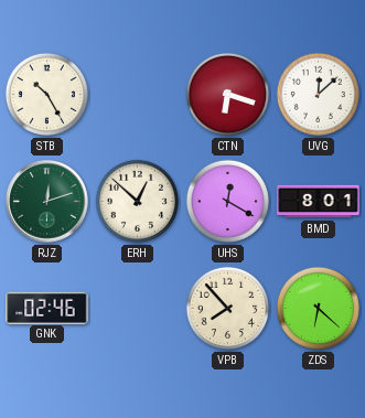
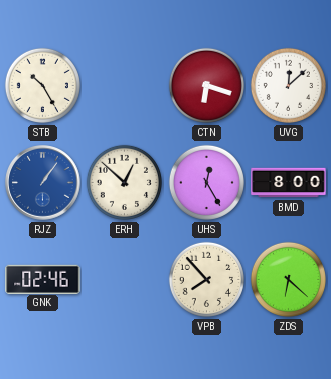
RJZ: 12:12 -> 1:06
RJZ dial: green -> blue
UHS: 12:20 -> 12:25
BMD: 8:01 -> 8:00
